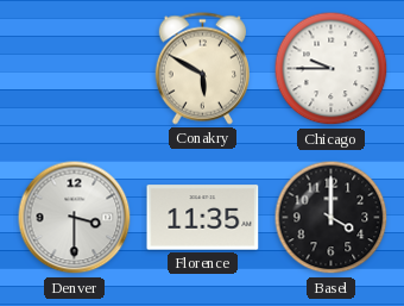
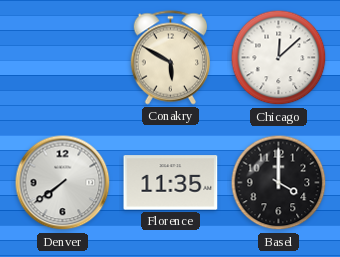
Chicago: 9:45 -> 12:08
Denver: 3:30 -> 7:39
